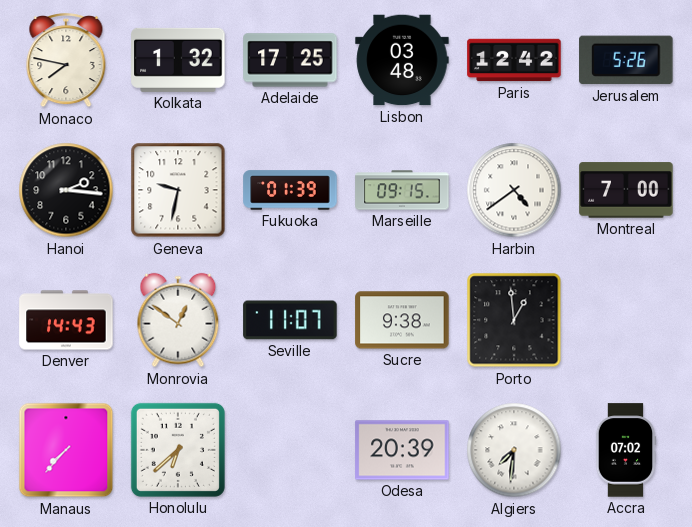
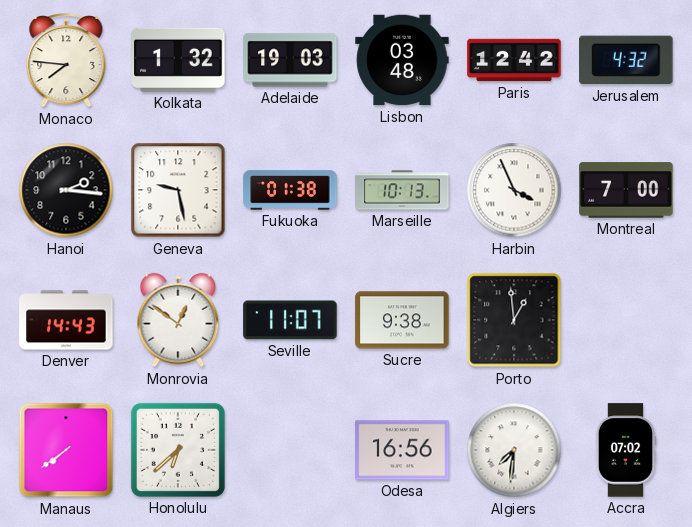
Monaco: 7:47 -> 7:46
Adelaide: 17:25 -> 19:03
Jerusalem: 5:26 -> 4:32
Geneva: 9:32 -> 9:28
Fukuoka: 01:39 -> 01:38
Marseille: 09:15 -> 10:13
Harbin: 4:39 -> 3:56
Manaus: 7:37 -> 7:39
Odesa: 20:39 -> 16:56
